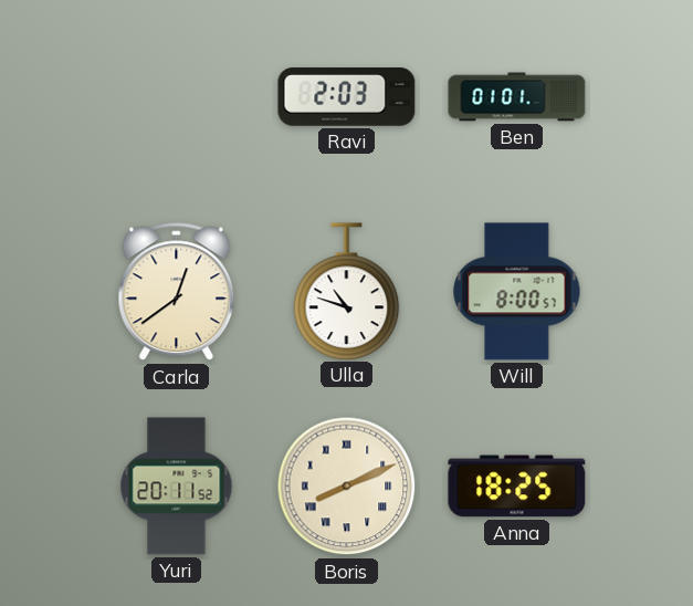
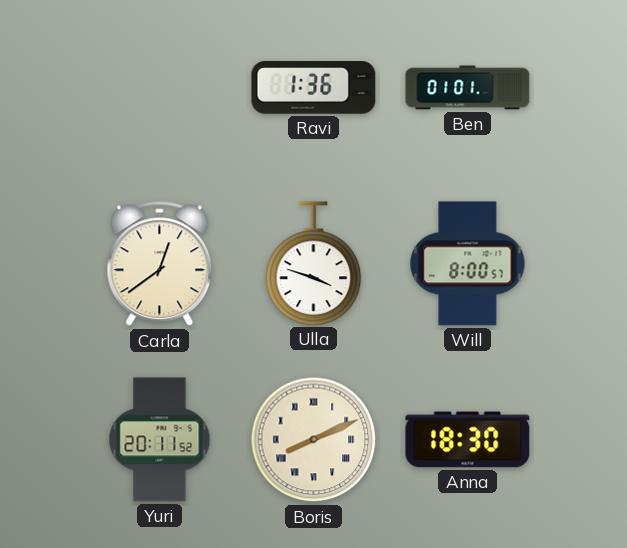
Ravi: 2:03 -> 1:36
Ulla: 10:48 -> 3:48
Anna: 18:25 -> 18:30
